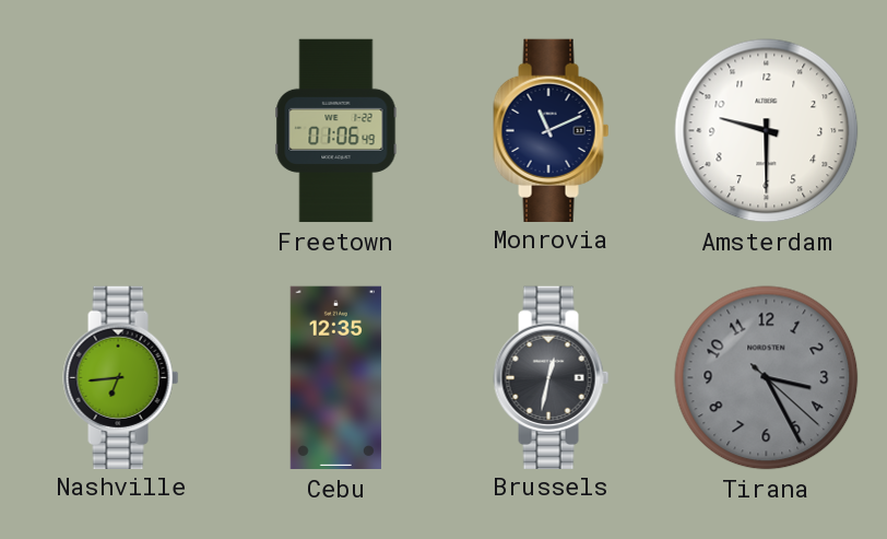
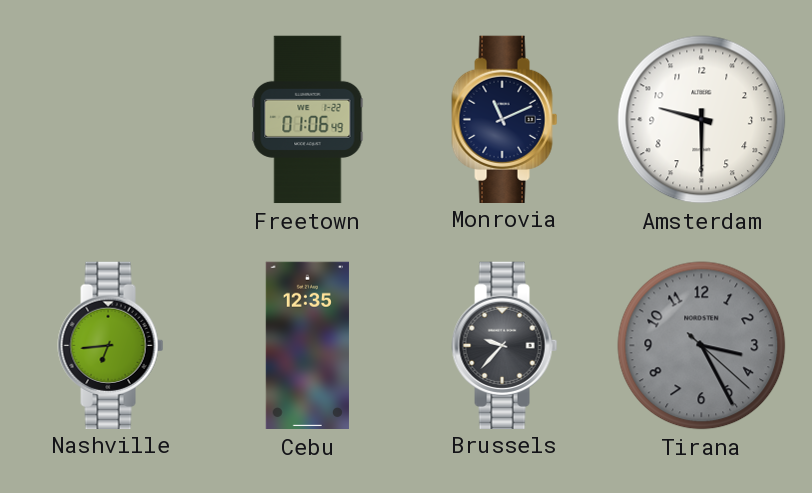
Brussels: 12:32 -> 9:37
